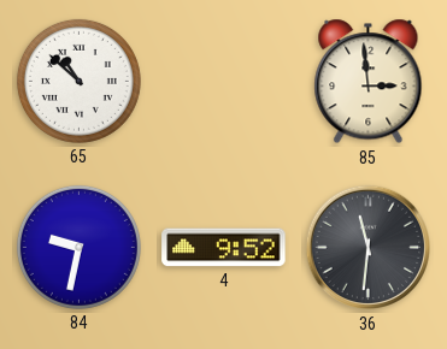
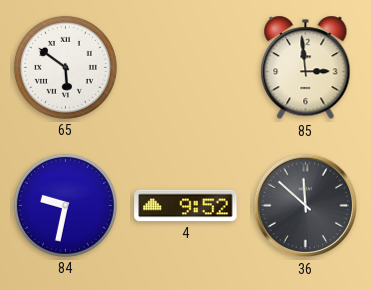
65: 10:52 -> 5:51
36: 11:31 -> 11:52
